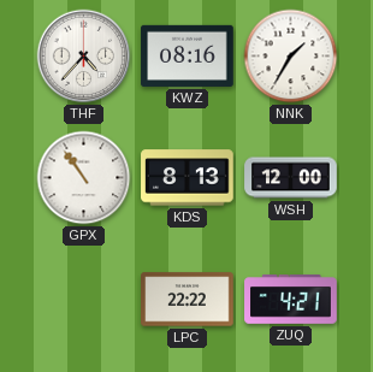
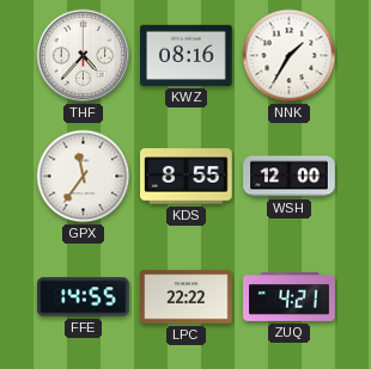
GPX: 10:54 -> 11:36
KDS: 8:13 -> 8:55
FFE: none -> 14:55
